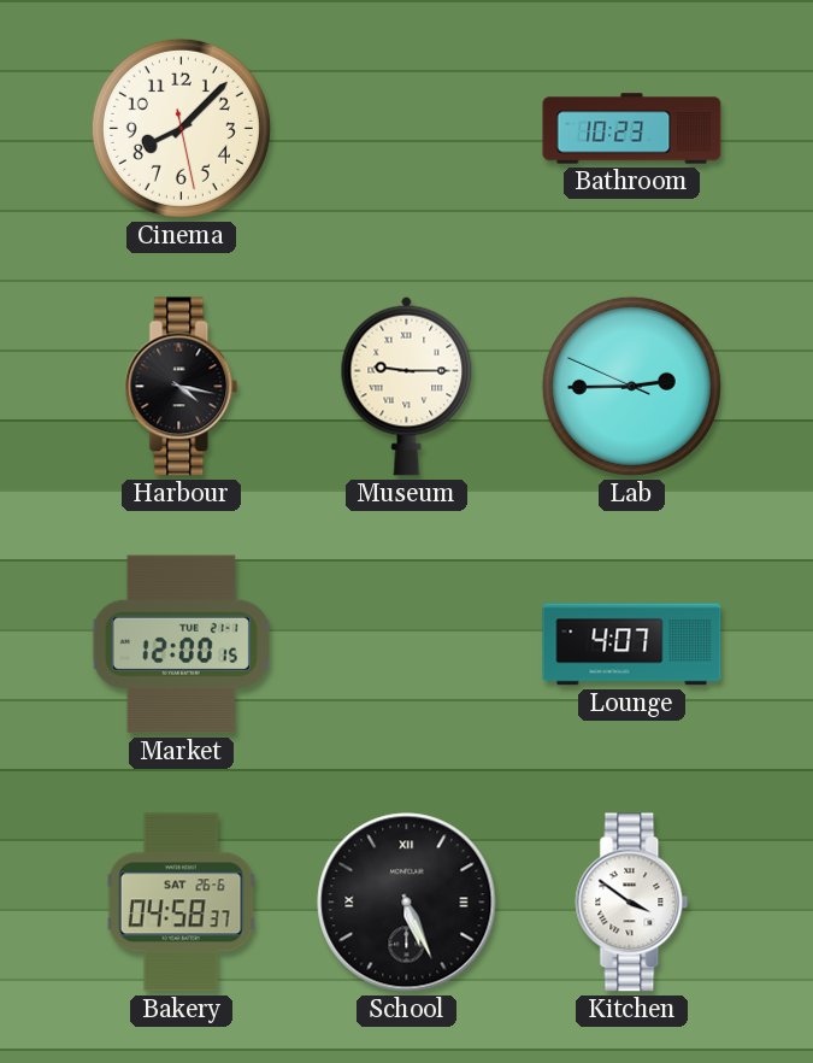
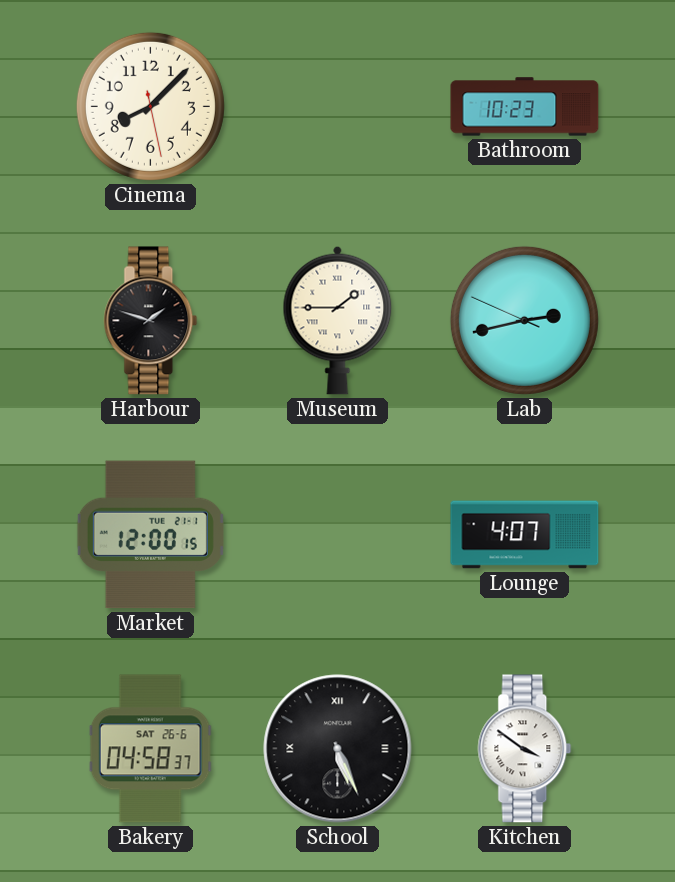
Harbour: 4:17 -> 1:48
Museum: 9:15 -> 1:45
Lab: 2:44 -> 2:42
